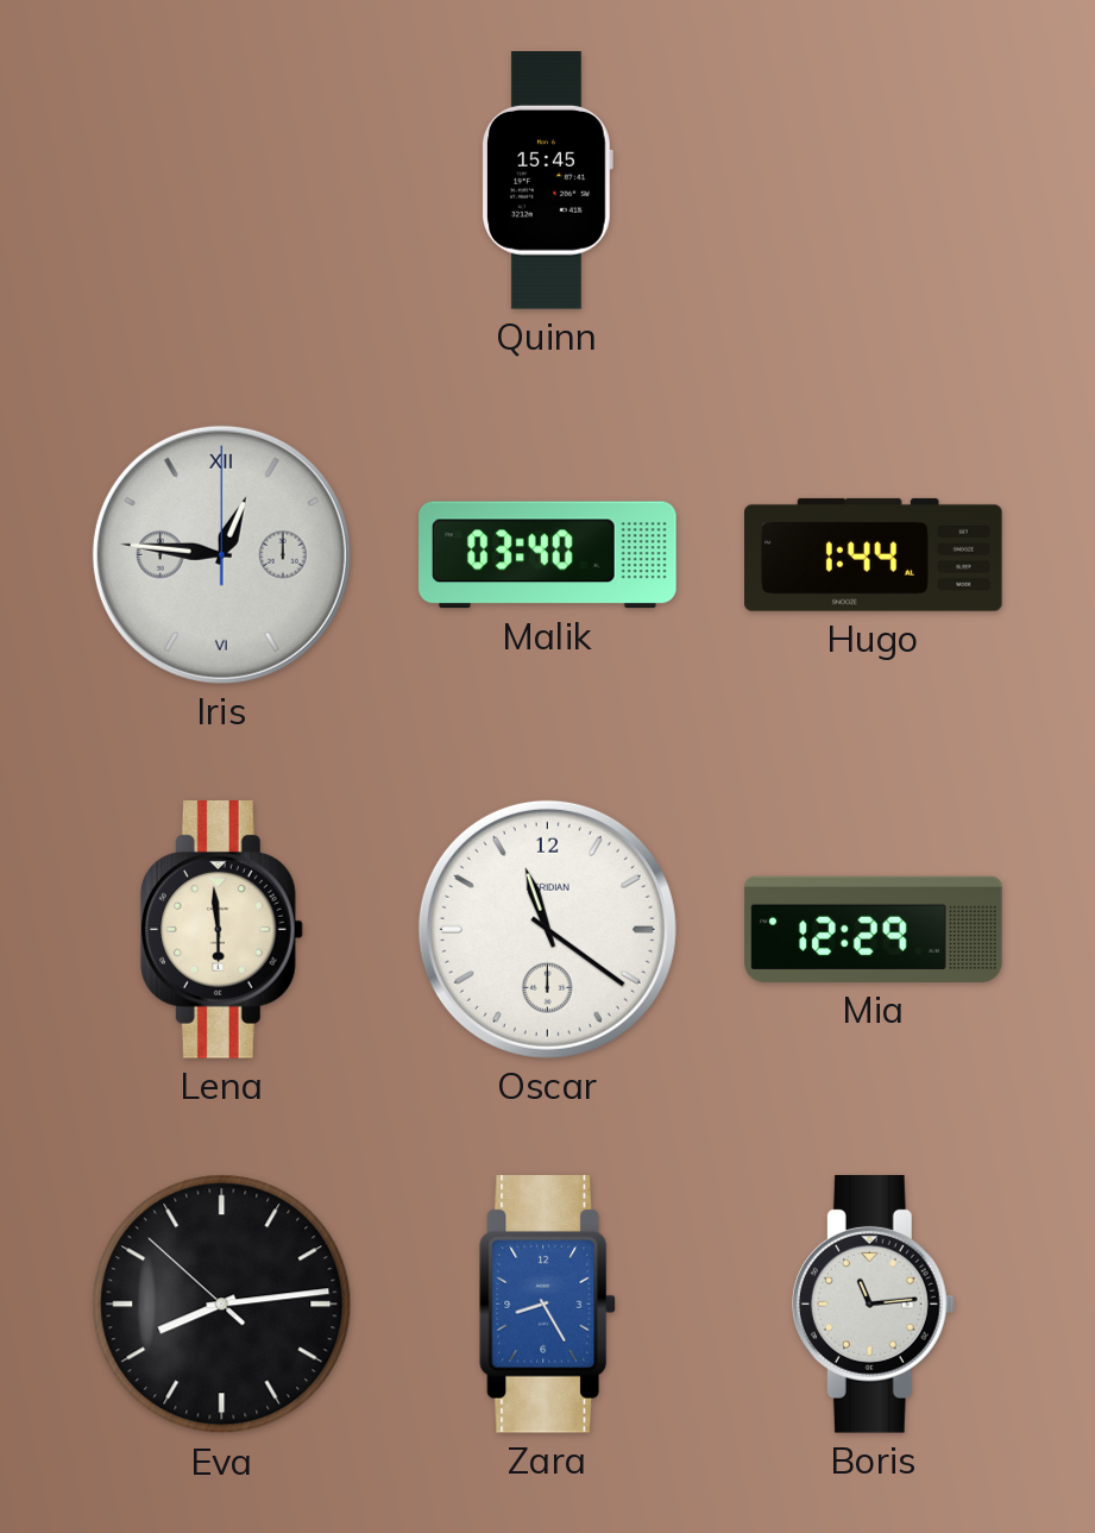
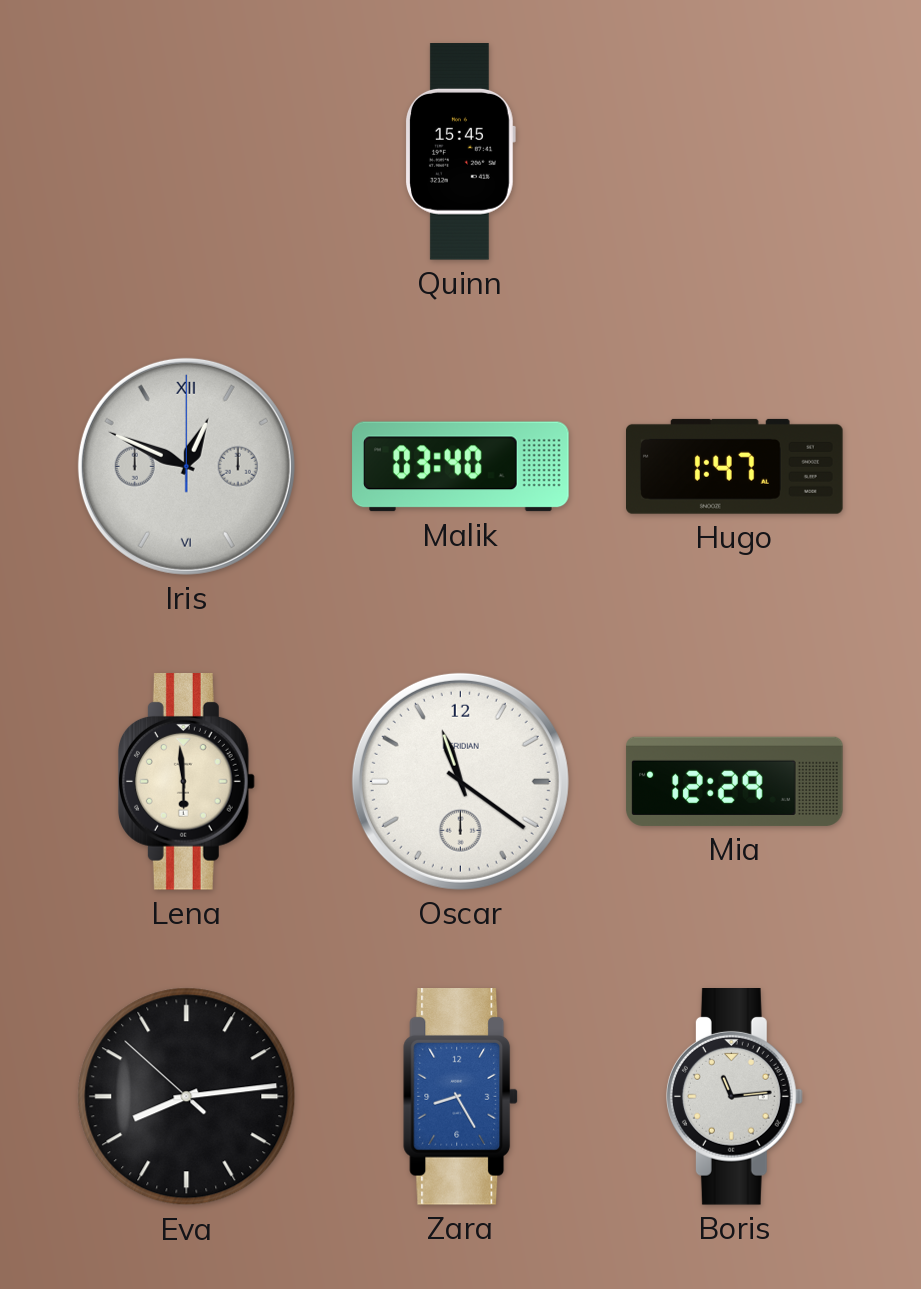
Iris: 12:46 -> 12:49
Hugo: 1:44 -> 1:47
